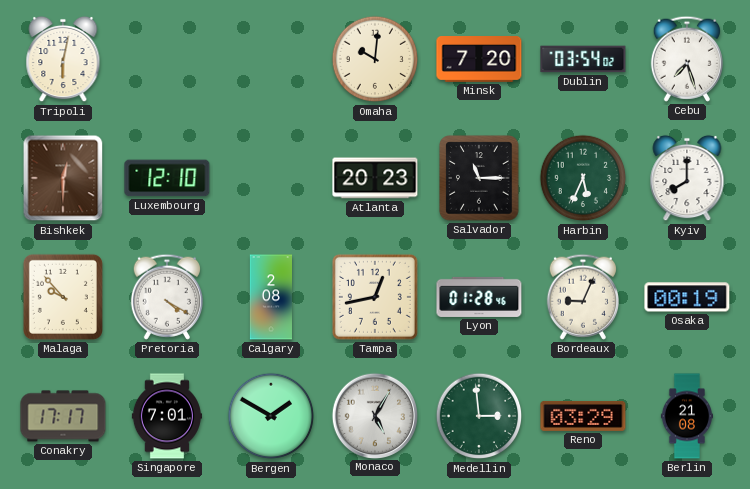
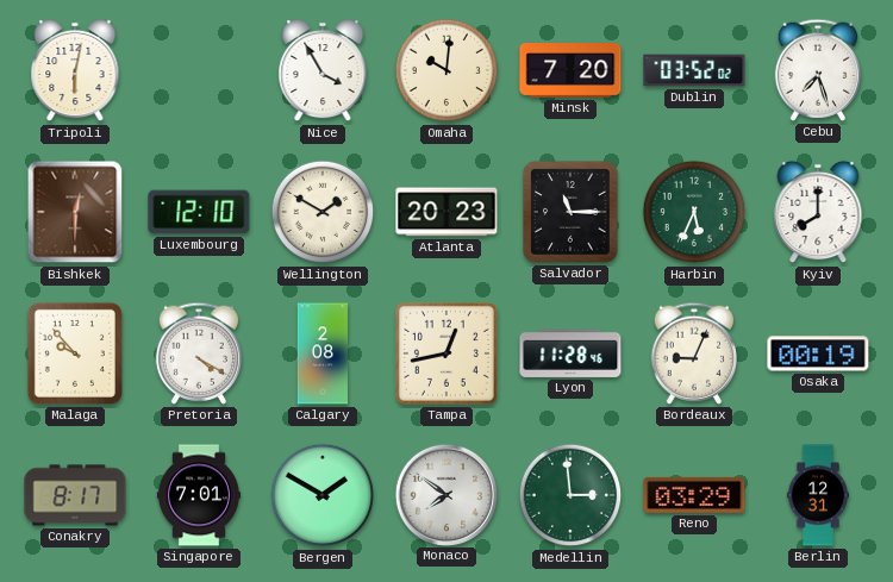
Nice: none -> 3:55
Dublin: 03:54 -> 03:52
Wellington: none -> 1:50
Lyon: 01:28 -> 11:28
Conakry: 17:17 -> 8:17
Monaco: 5:05 -> 7:51
Berlin: 21:08 -> 12:31
